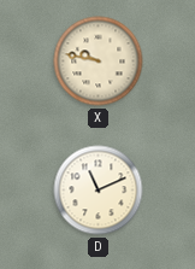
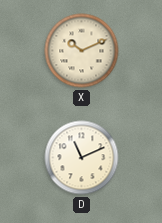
X: 9:47 -> 10:11
